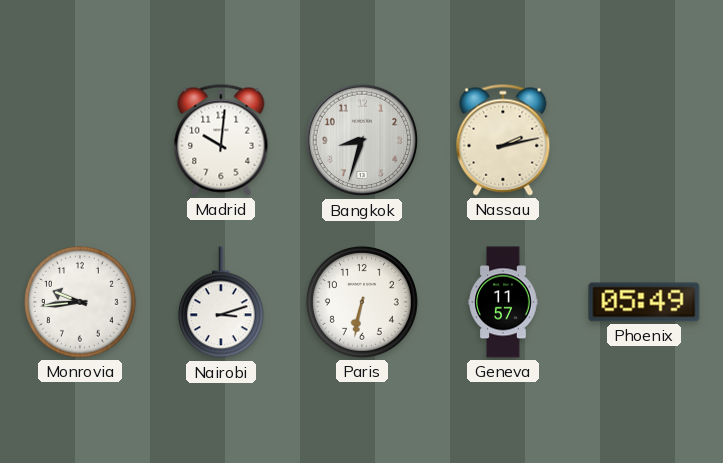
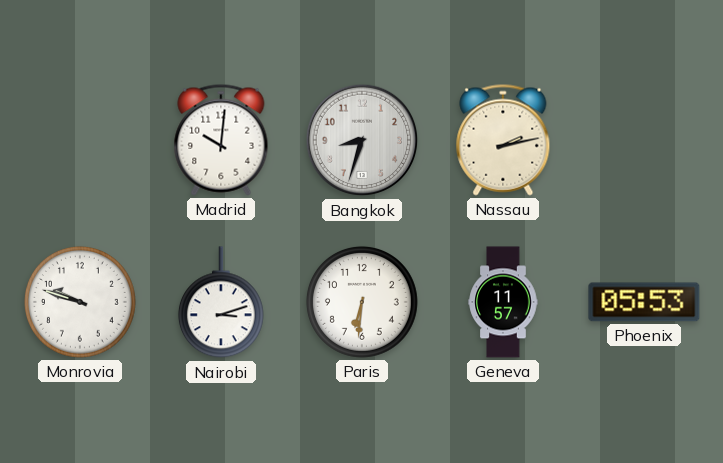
Monrovia: 9:44 -> 9:48
Paris: 6:32 -> 6:31
Phoenix: 05:49 -> 05:53
